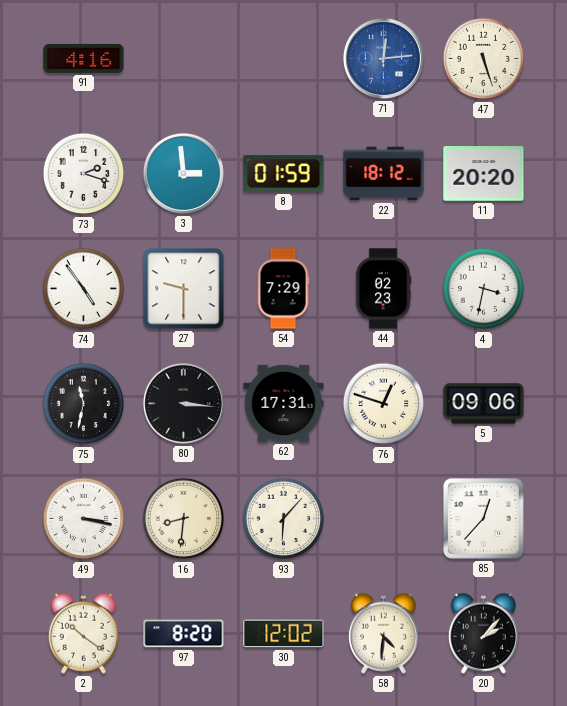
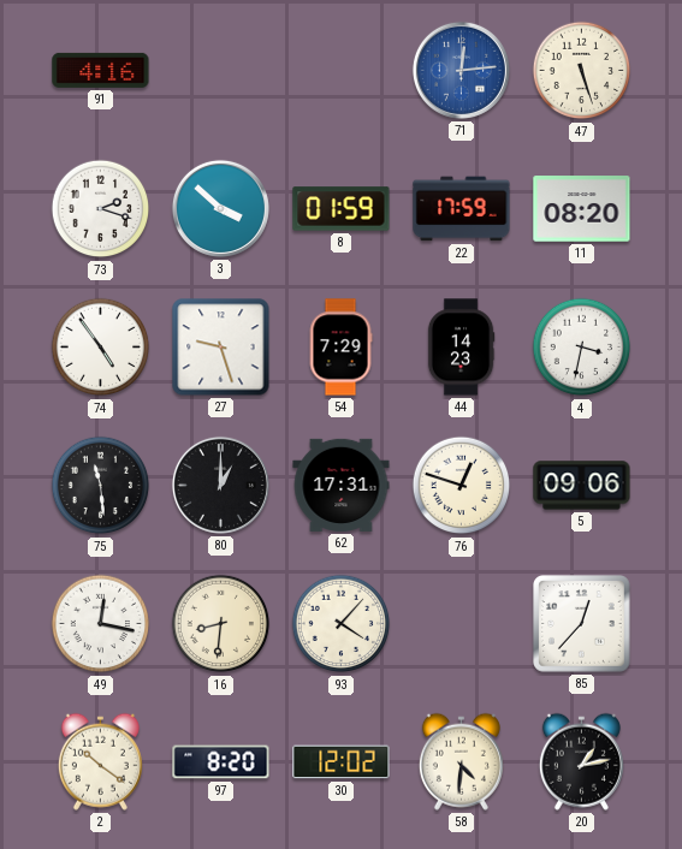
3: 2:59 -> 3:52
22: 18:12 -> 17:59
11: 20:20 -> 08:20
27: 9:30 -> 9:27
44: 02:23 -> 14:23
75: 11:32 -> 11:29
80: 3:16 -> 1:00
49: 3:17 -> 12:17
93: 6:07 -> 4:07
20: 2:07 -> 1:13
